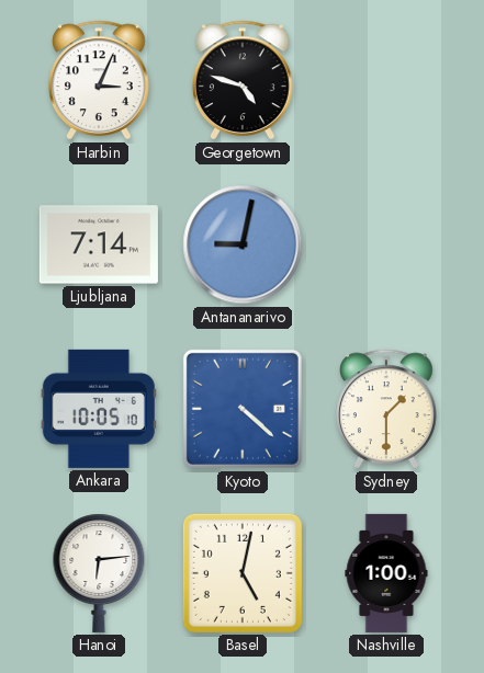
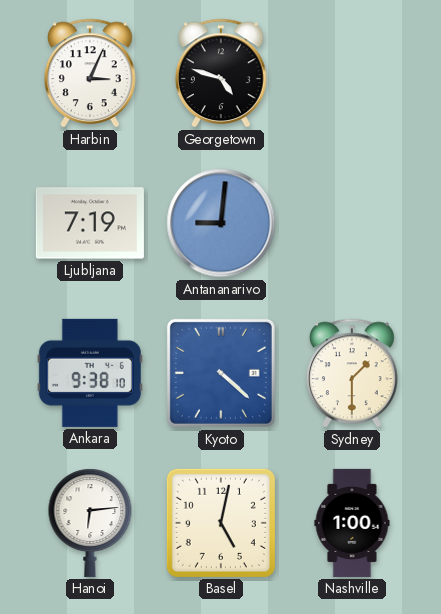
Ljubljana: 7:14 -> 7:19
Antananarivo: 9:02 -> 9:01
Ankara: 10:05 -> 9:38
